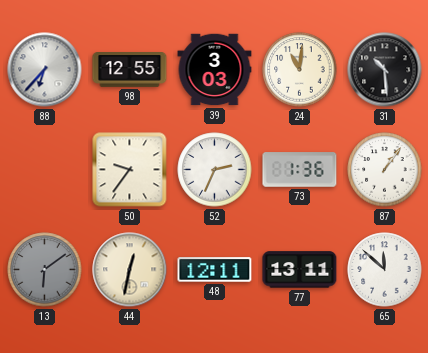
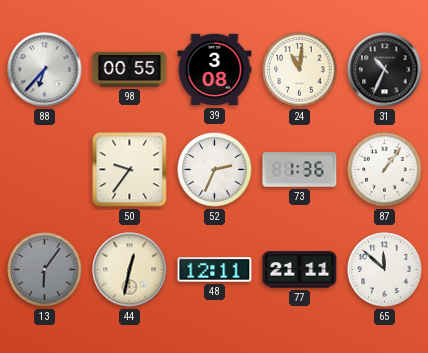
98: 12:55 -> 00:55
39: 3:03 -> 3:08
31: 10:29 -> 10:34
13: 6:09 -> 6:06
77: 13:11 -> 21:11
